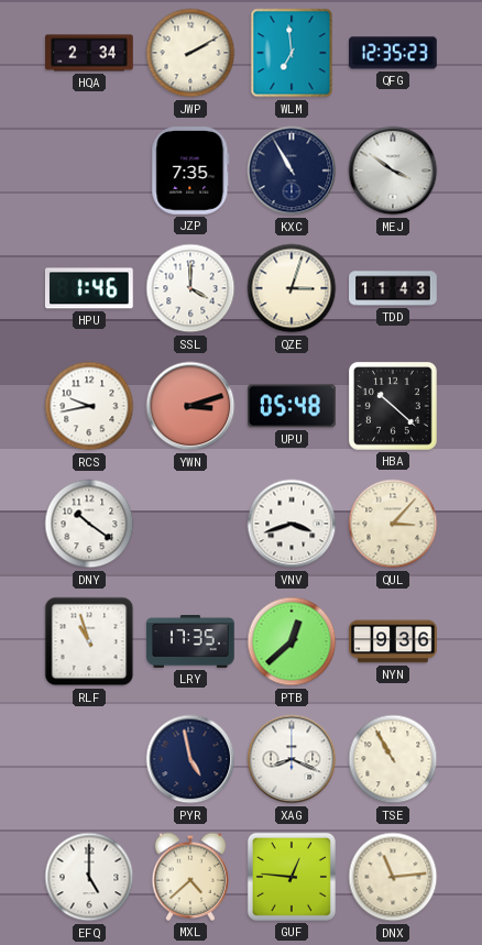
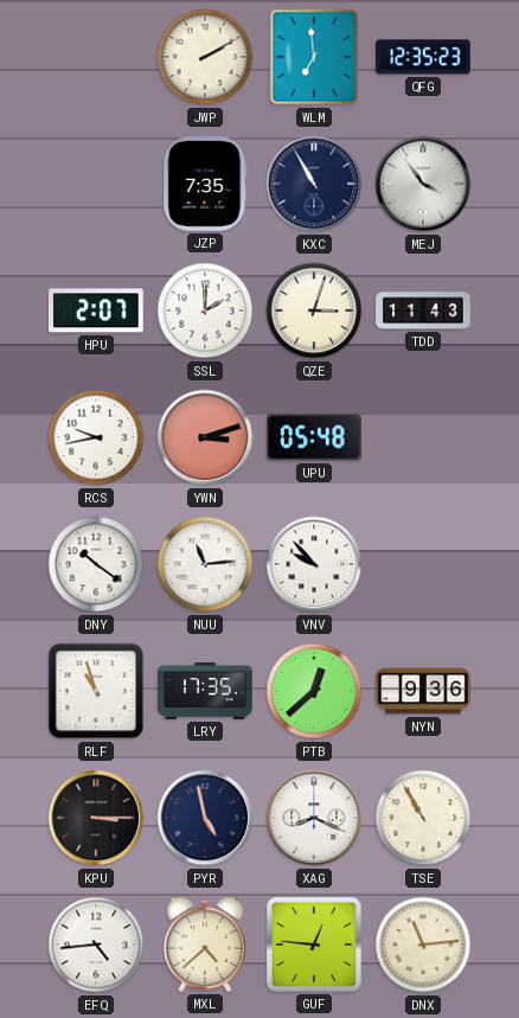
HQA: 2:34 -> none
MEJ: 3:51 -> 3:54
HPU: 1:46 -> 2:07
SSL: 4:00 -> 2:00
HBA: 10:22 -> none
NUU: none -> 11:14
VNV: 3:42 -> 9:53
QUL: 3:07 -> none
KPU: none -> 3:15
EFQ: 5:00 -> 4:44
